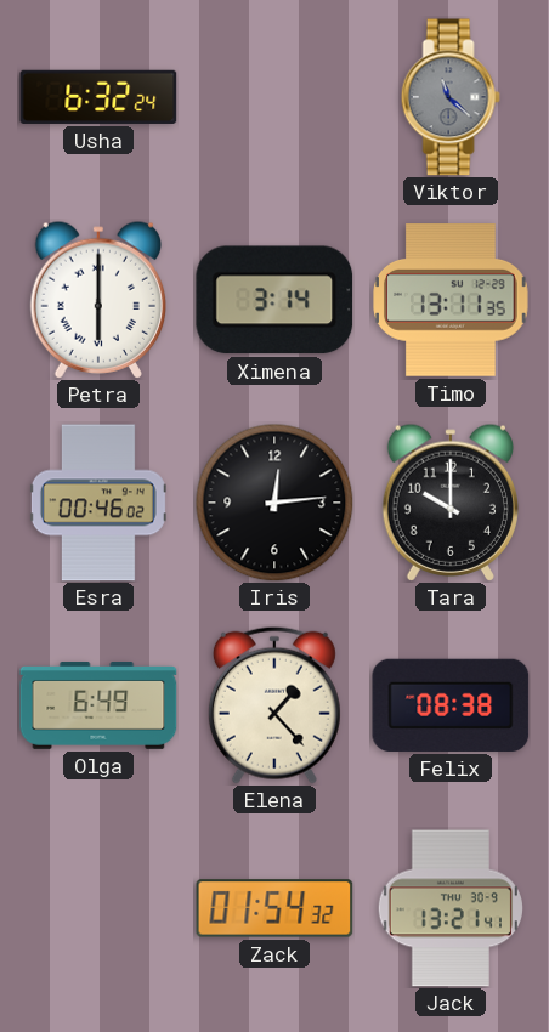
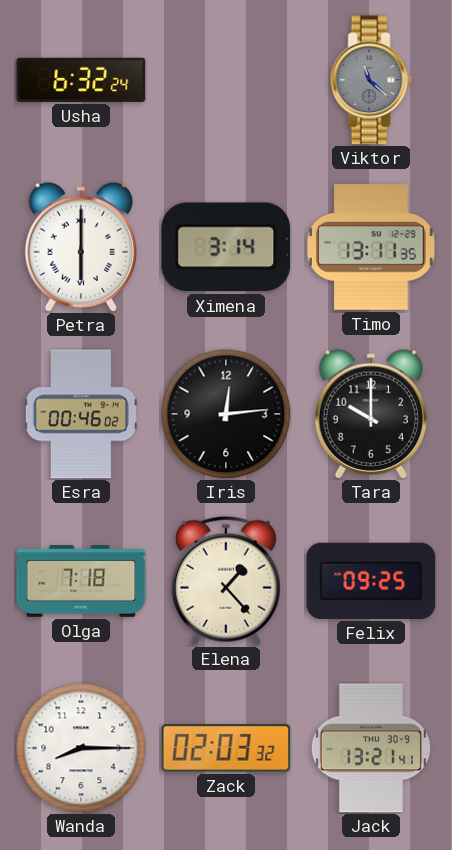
Olga: 6:49 -> 7:18
Felix: 08:38 -> 09:25
Wanda: none -> 8:15
Zack: 01:54 -> 02:03
